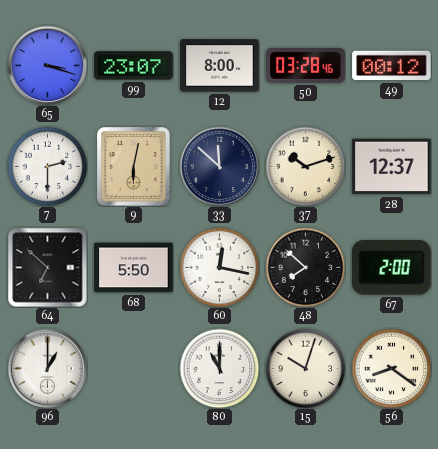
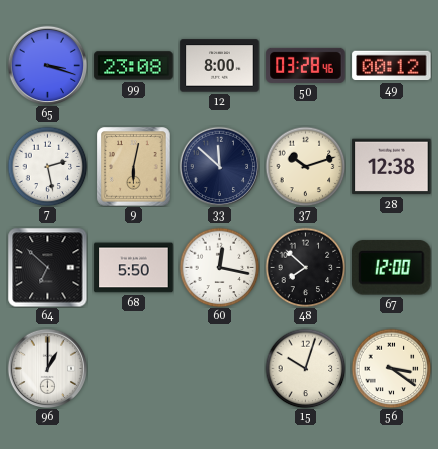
99: 23:07 -> 23:08
7: 2:30 -> 2:28
28: 12:37 -> 12:38
67: 2:00 -> 12:00
80: 11:00 -> none
56: 8:21 -> 3:21
